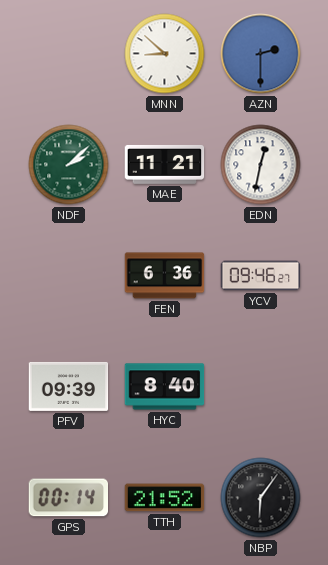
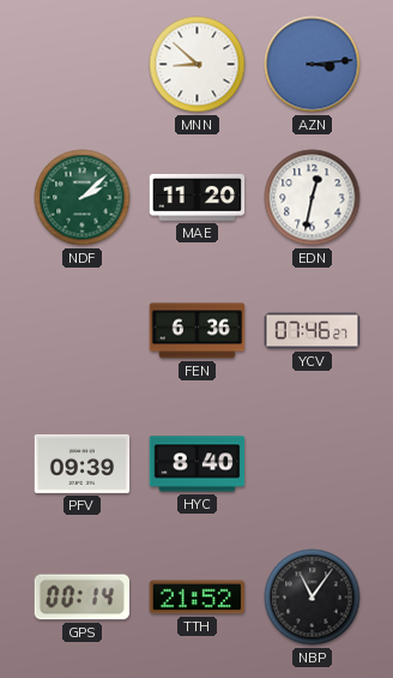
AZN: 2:30 -> 3:14
MAE: 11:21 -> 11:20
YCV: 09:46 -> 07:46
NBP: 6:06 -> 11:06
